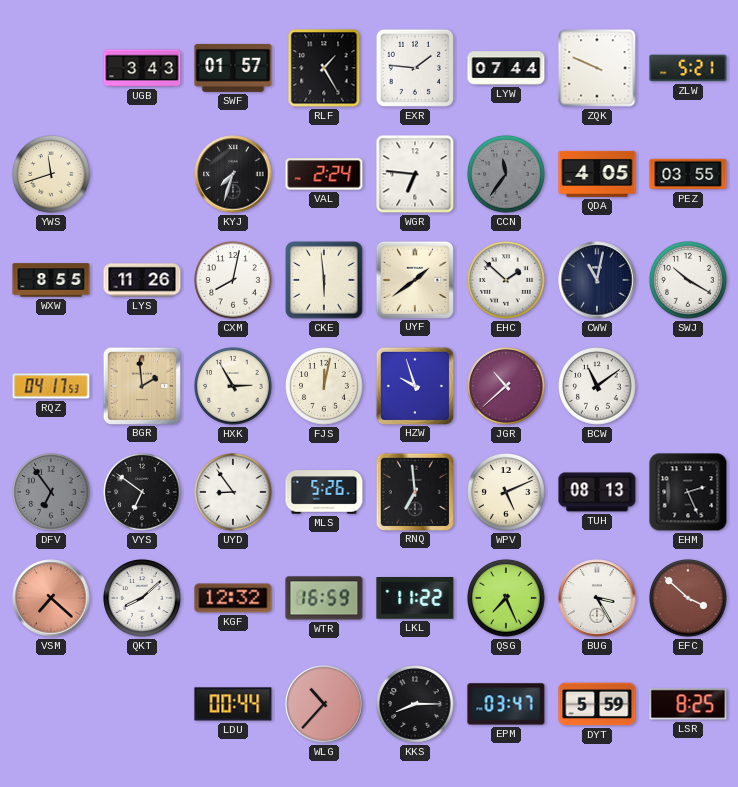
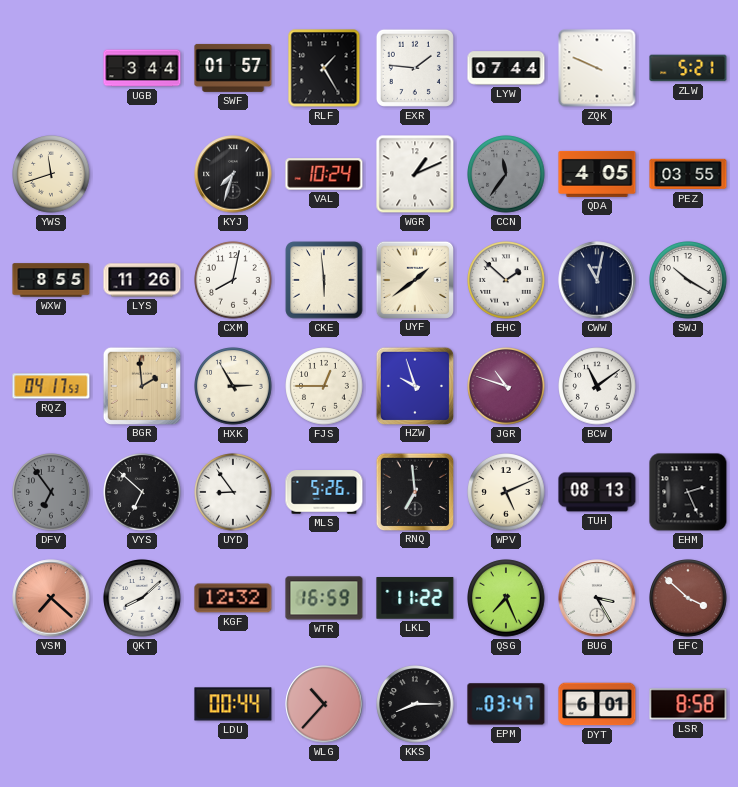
UGB: 3:43 -> 3:44
VAL: 2:24 -> 10:24
WGR: 6:46 -> 1:11
FJS: 12:02 -> 12:45
JGR: 10:38 -> 10:48
VYS: 6:51 -> 6:52
DYT: 5:59 -> 6:01
LSR: 8:25 -> 8:58
